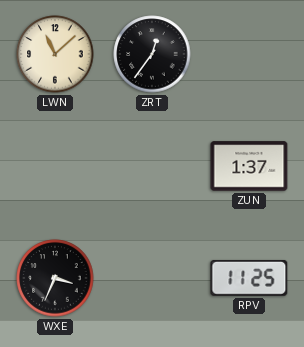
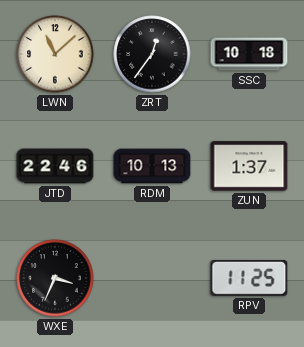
SSC: none -> 10:18
JTD: none -> 22:46
RDM: none -> 10:13
